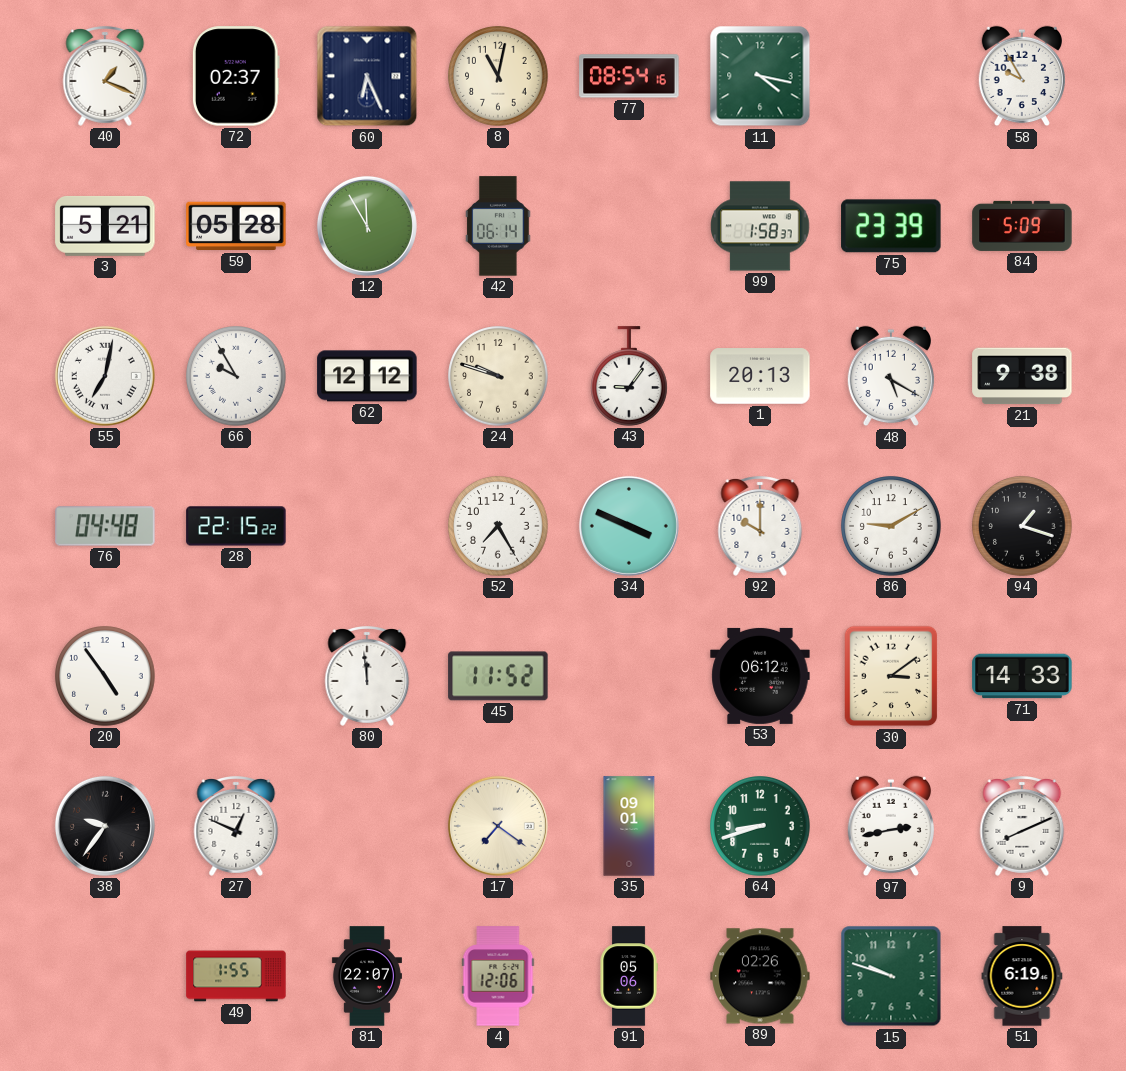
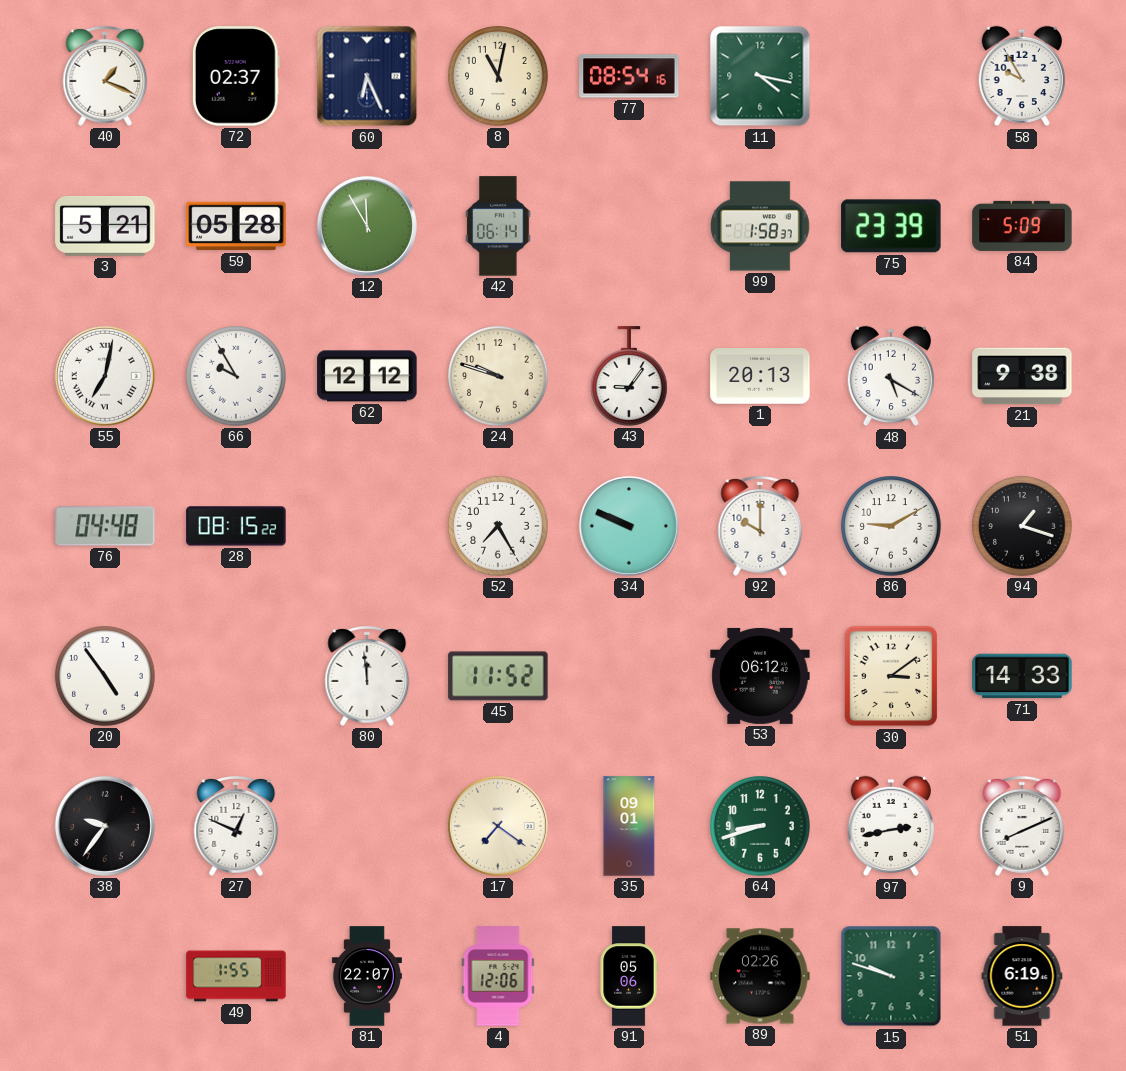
28: 22:15 -> 08:15
34: 3:49 -> 9:49
